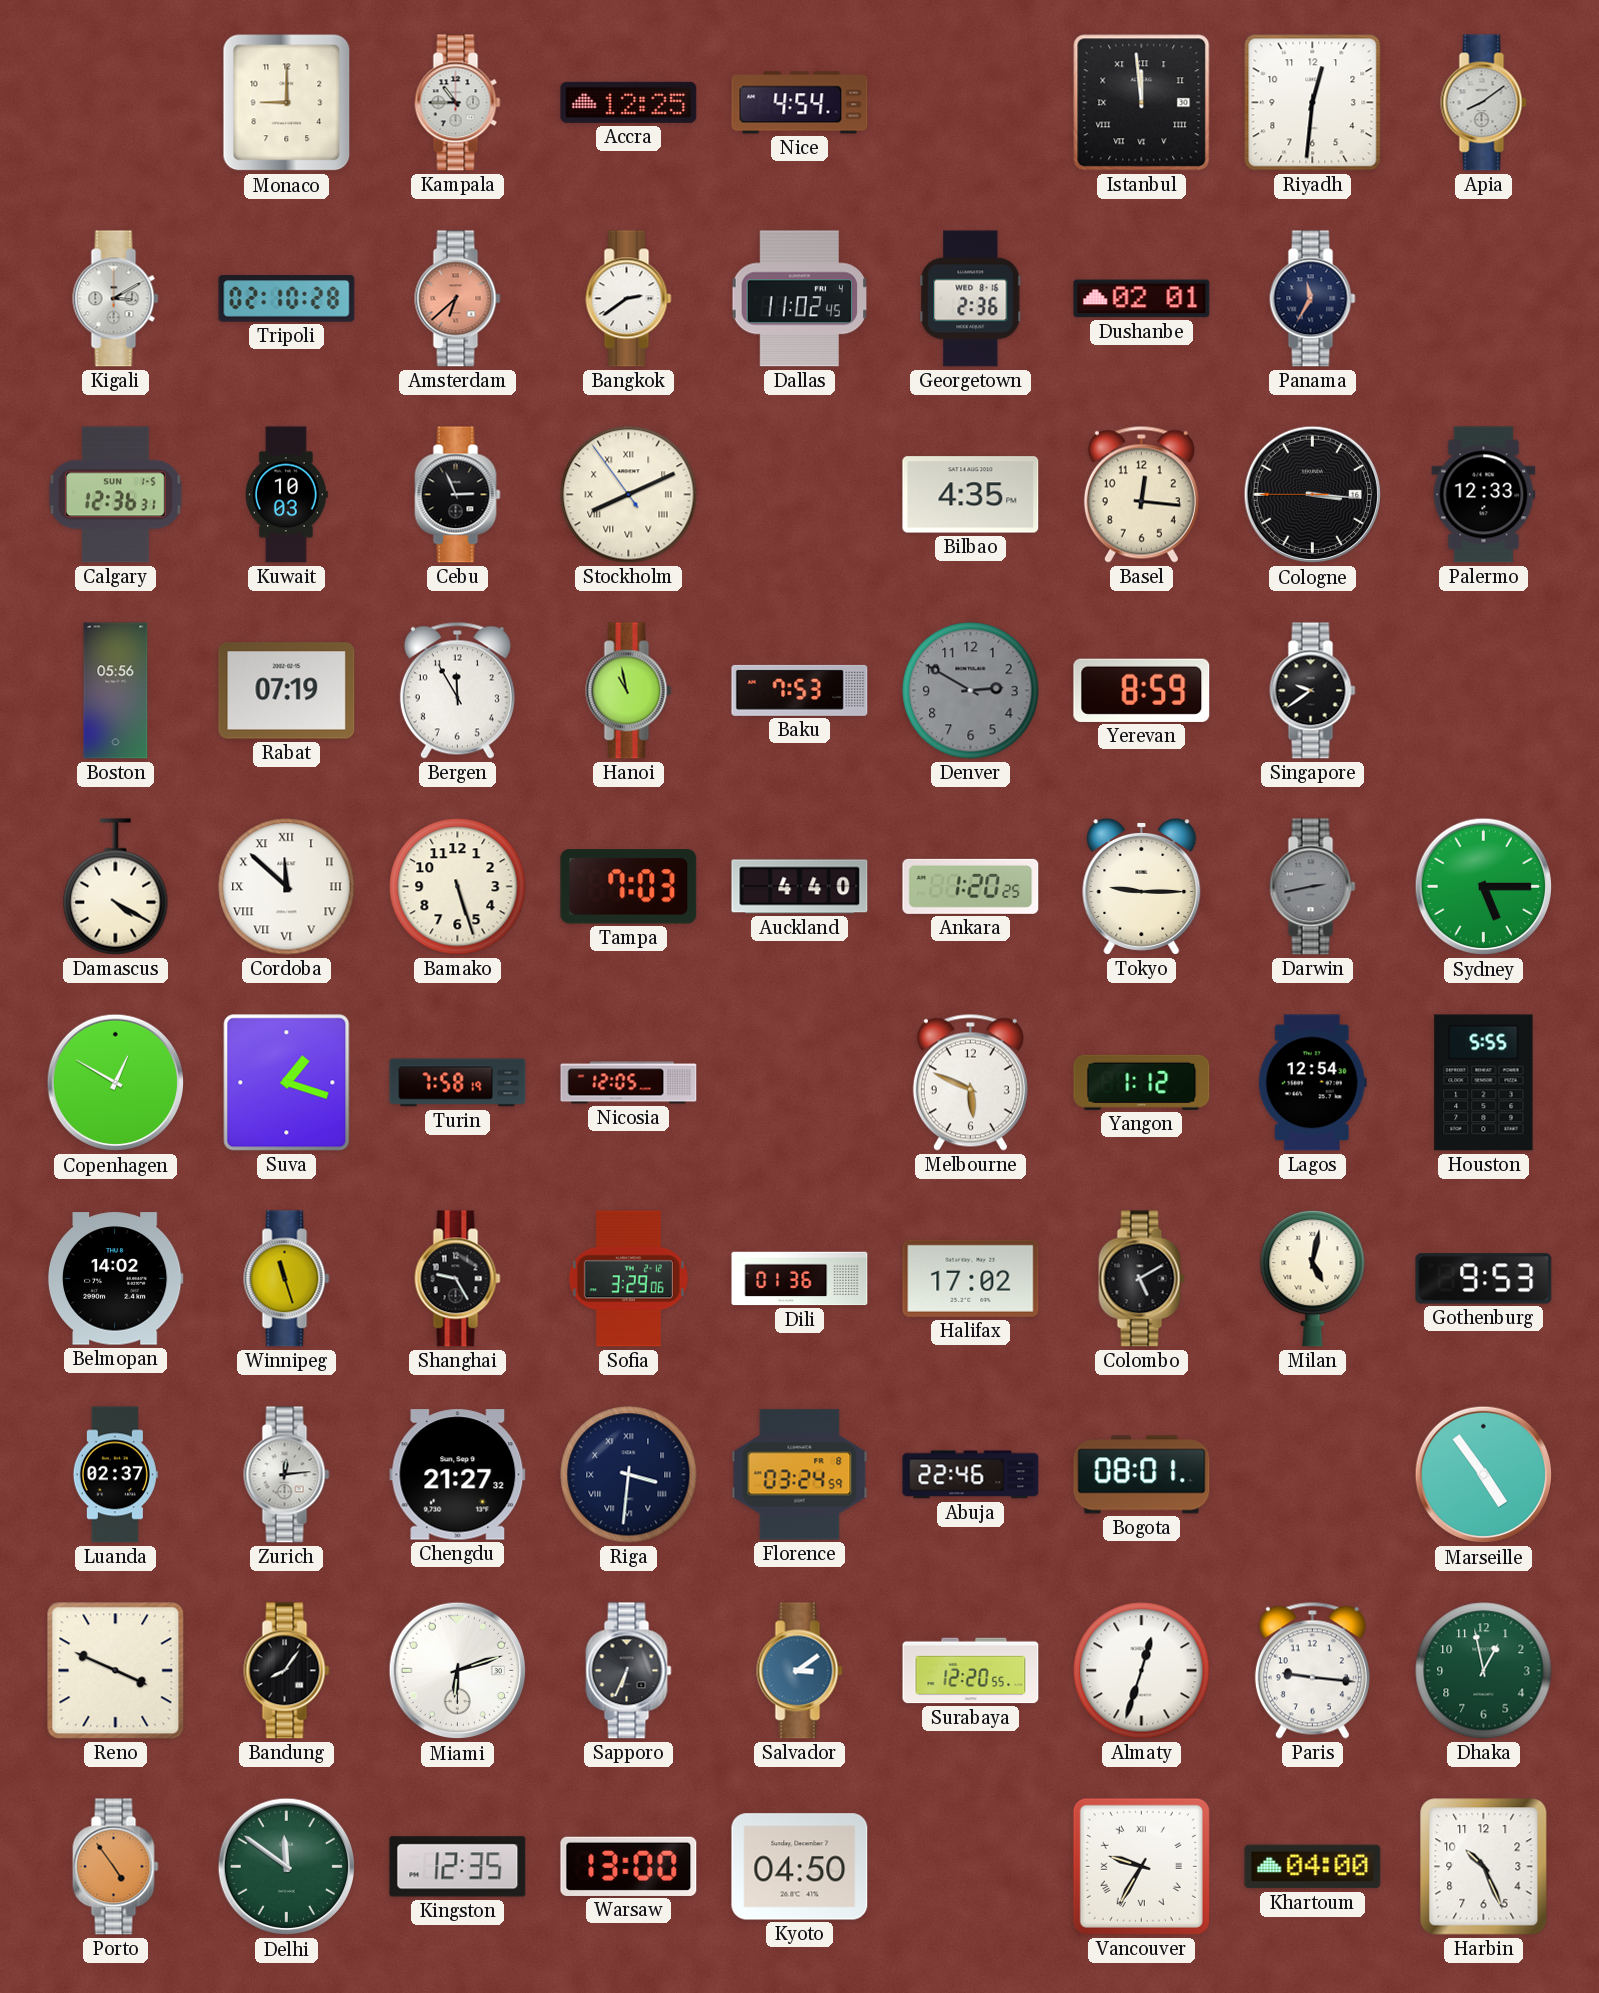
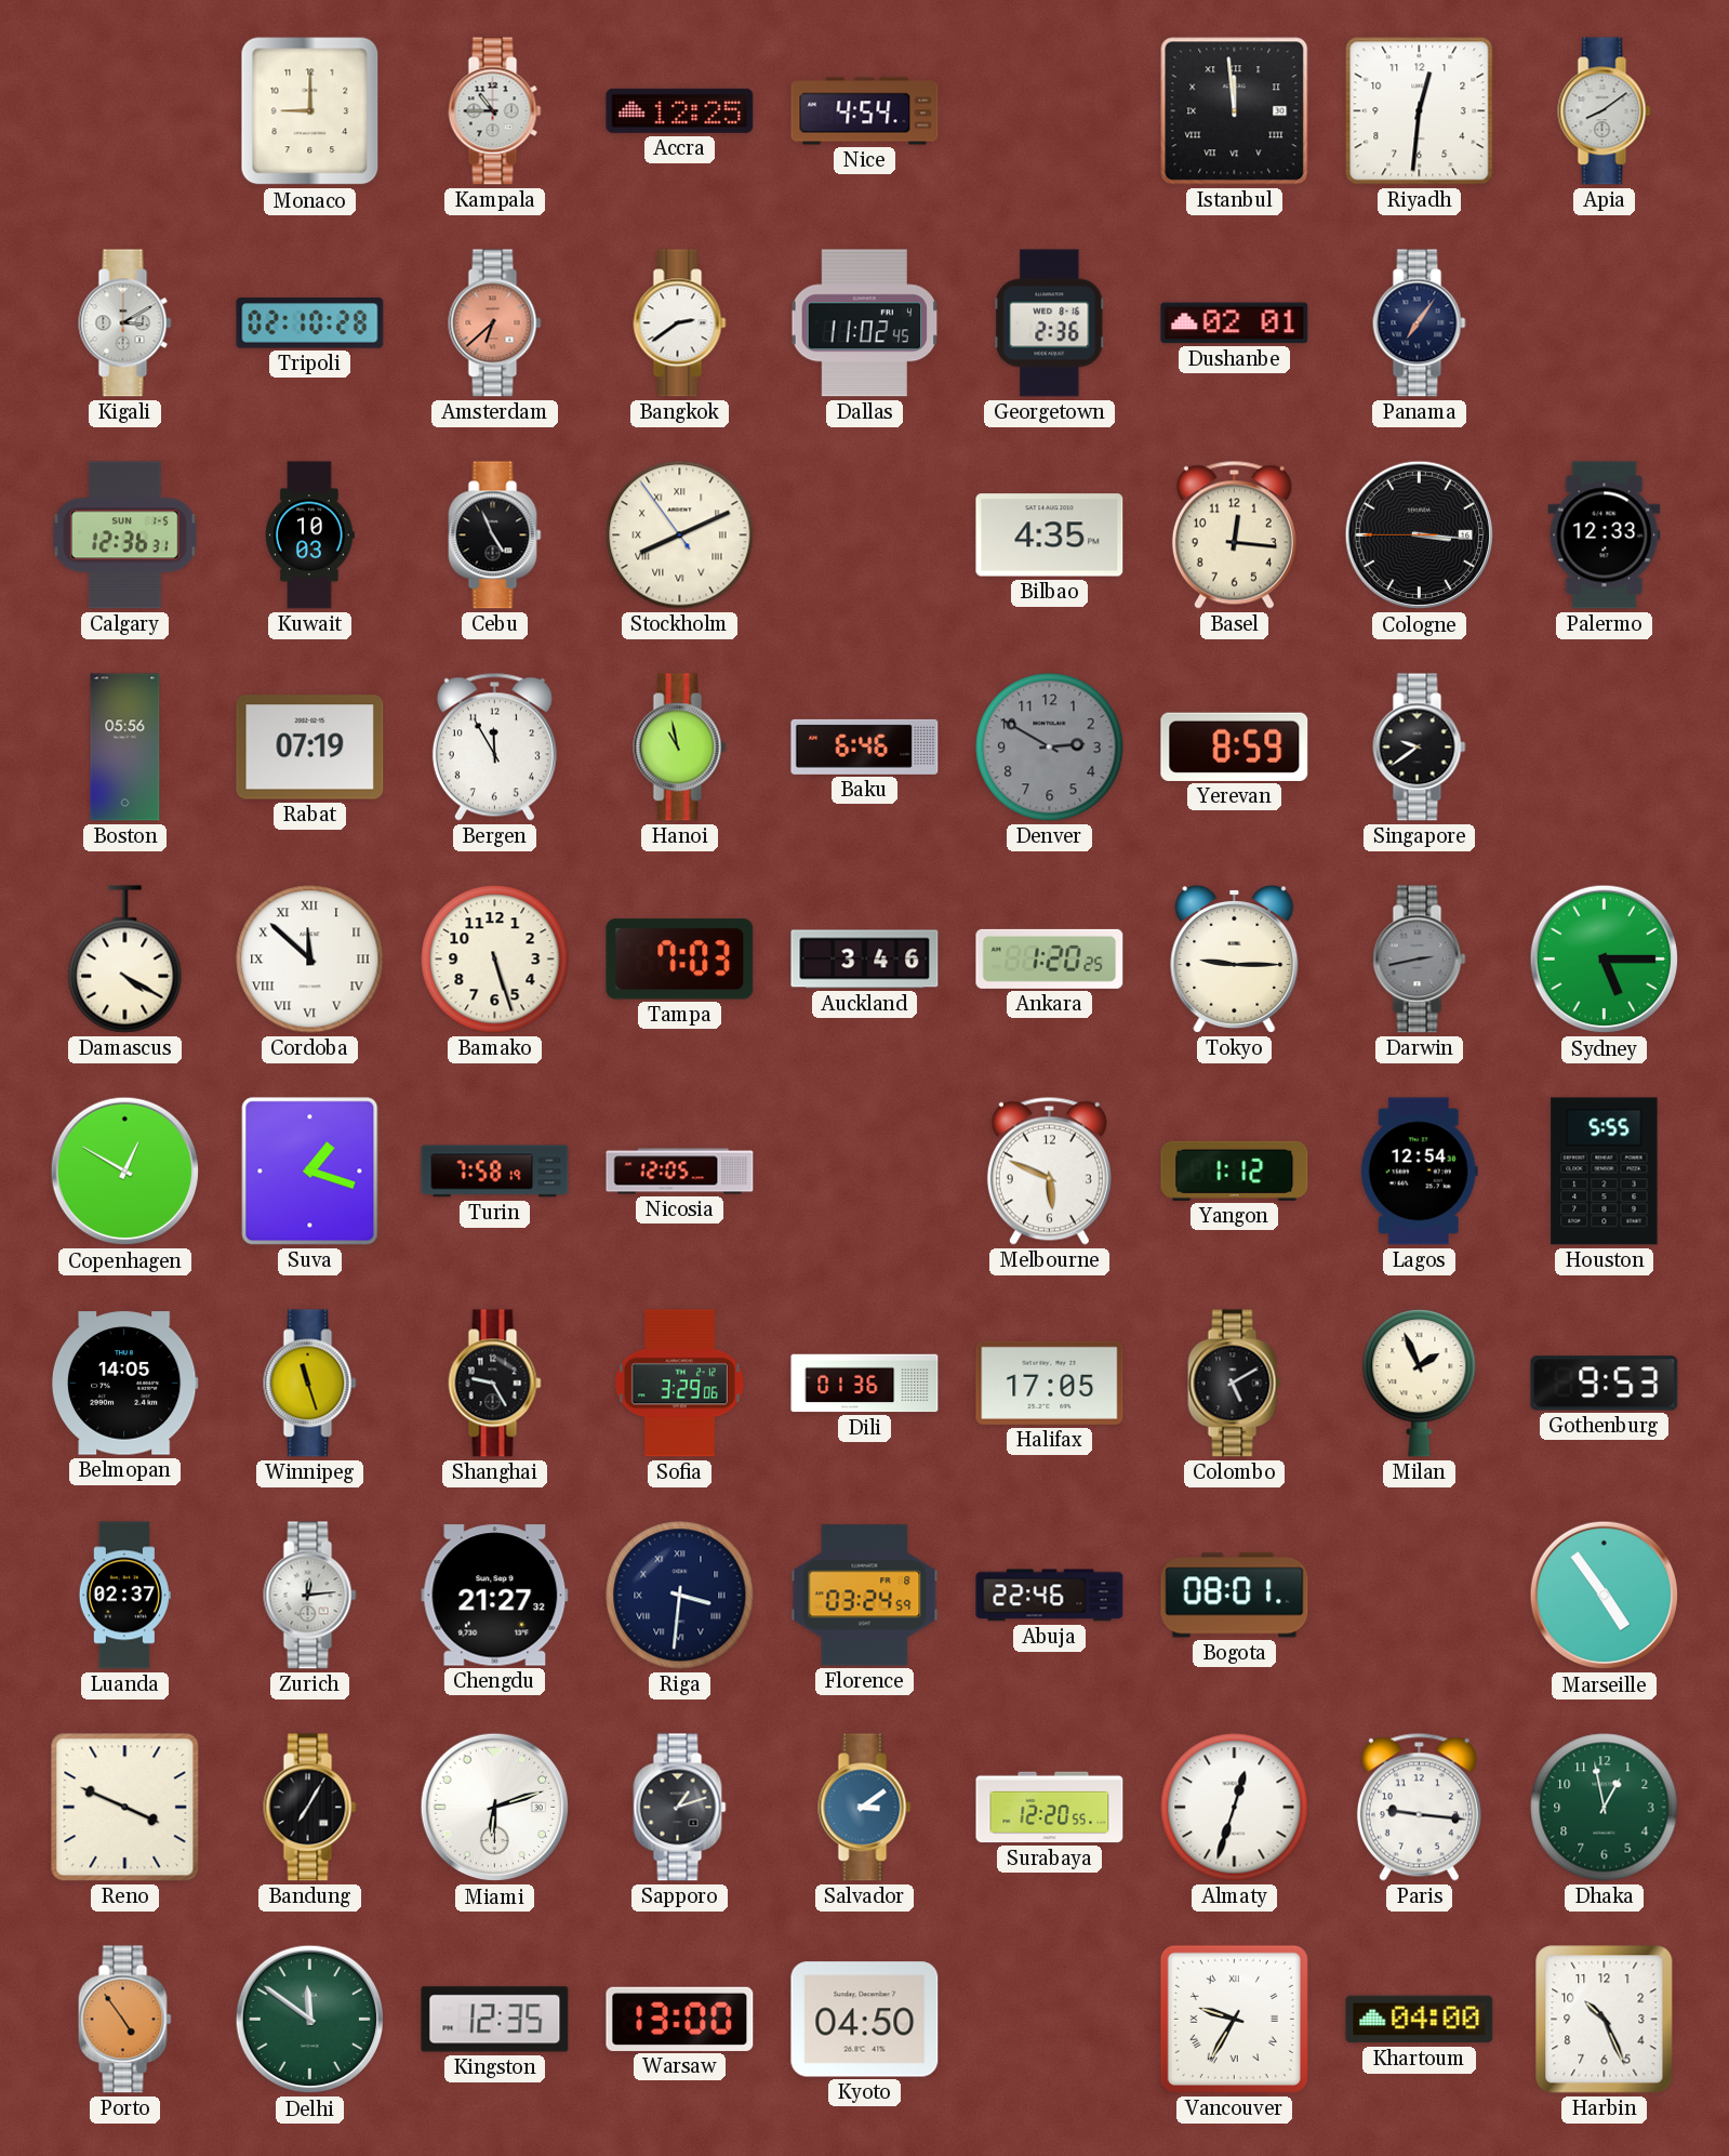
Panama: 11:35 -> 7:06
Cebu: 2:56 -> 4:56
Baku: 7:53 -> 6:46
Auckland: 4:40 -> 3:46
Belmopan: 14:02 -> 14:05
Halifax: 17:02 -> 17:05
Milan: 5:02 -> 1:56
Bandung: 8:06 -> 7:05
Sapporo: 6:34 -> 1:12
